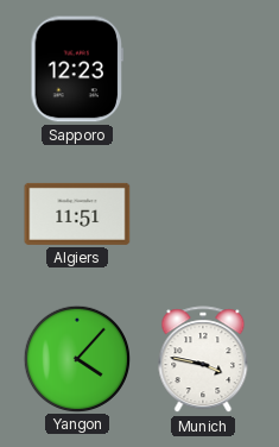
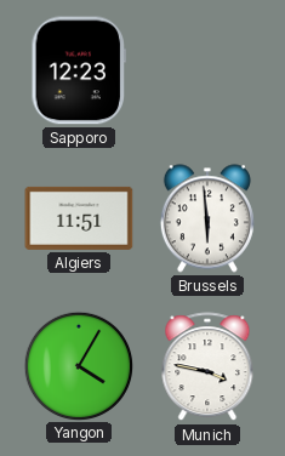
Brussels: none -> 5:59
Yangon: 4:07 -> 4:05
